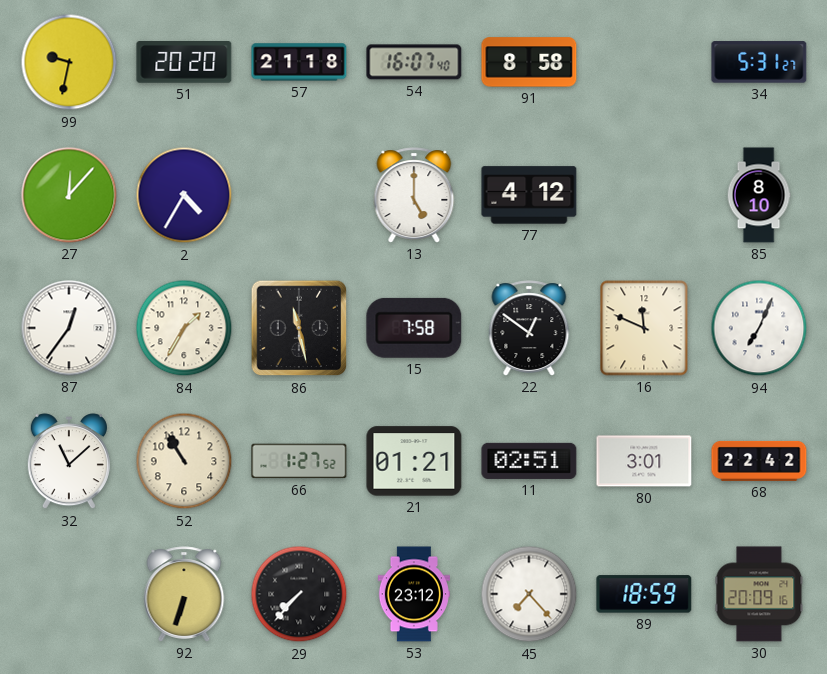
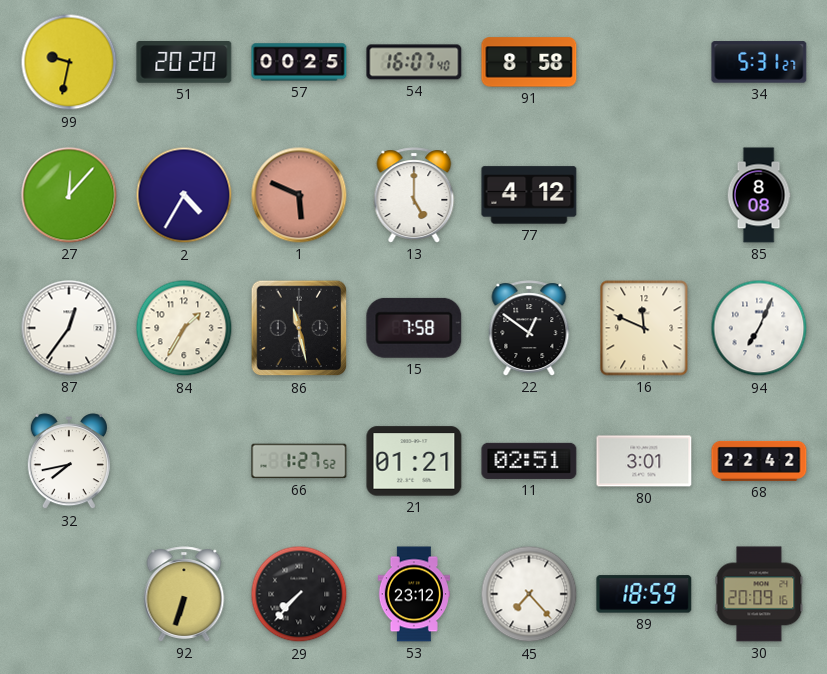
57: 21:18 -> 00:25
1: none -> 5:49
85: 8:10 -> 8:08
32: 11:08 -> 7:43
52: 10:55 -> none
